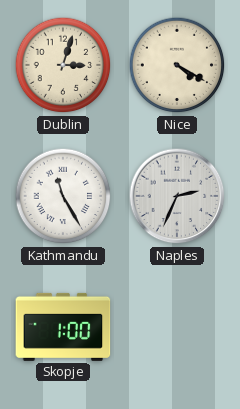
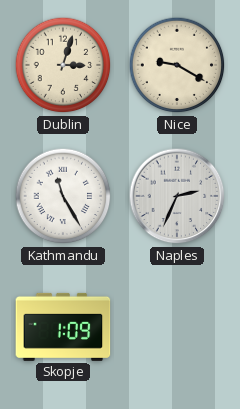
Nice: 4:20 -> 9:20
Skopje: 1:00 -> 1:09
